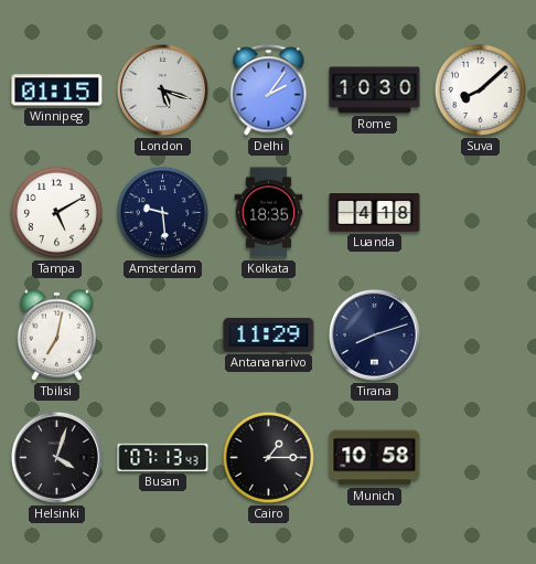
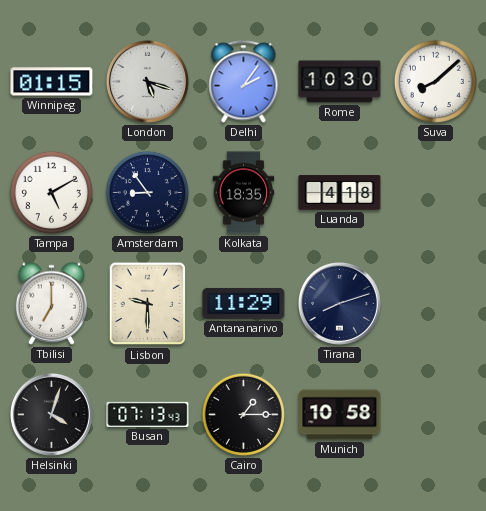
Amsterdam: 9:29 -> 8:54
Tbilisi: 7:02 -> 7:00
Lisbon: none -> 9:30
